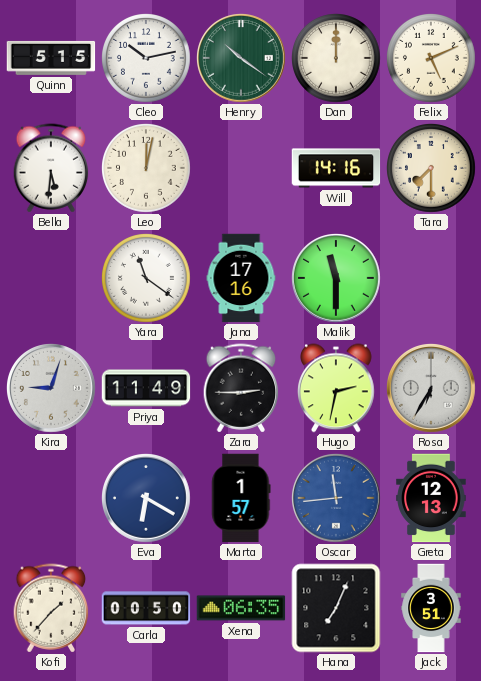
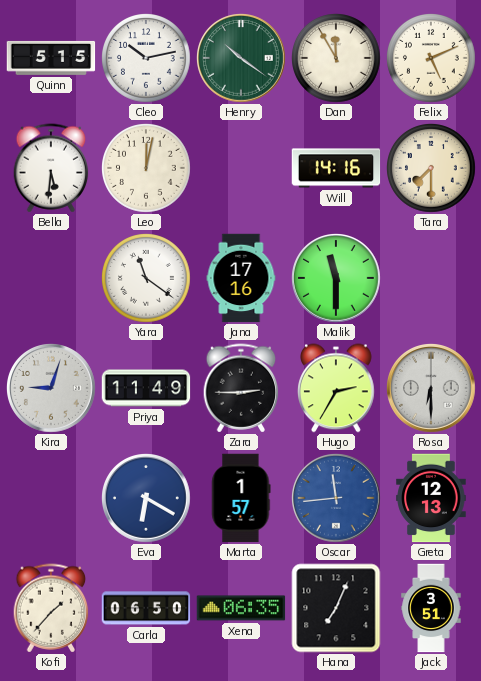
Dan: 12:00 -> 11:55
Hugo: 2:32 -> 2:35
Rosa: 6:35 -> 6:30
Carla: 00:50 -> 06:50
